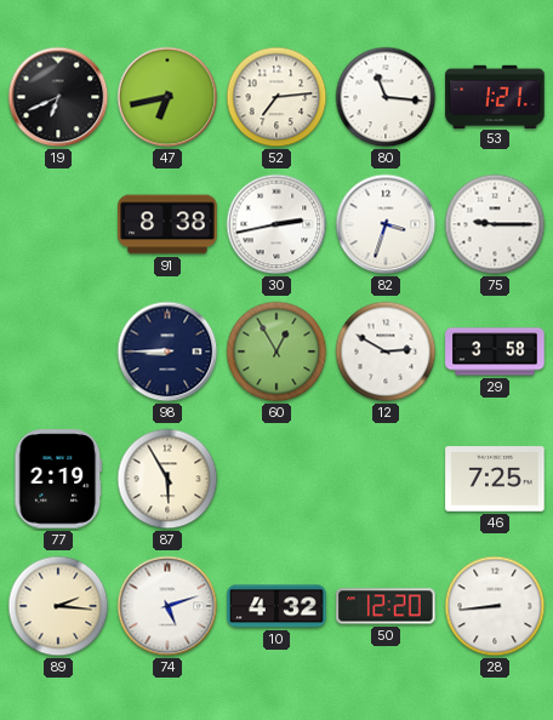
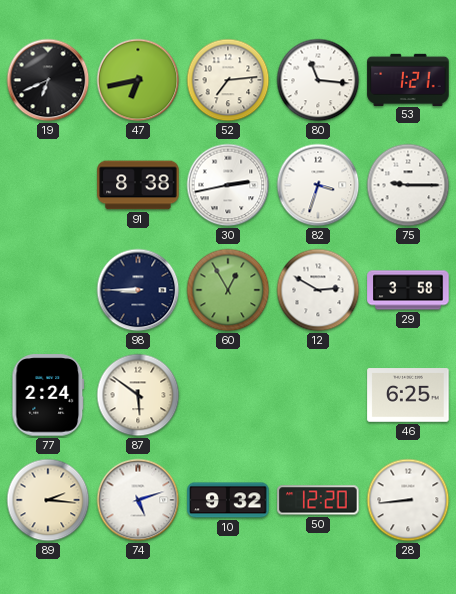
77: 2:19 -> 2:24
87: 5:55 -> 5:51
46: 7:25 -> 6:25
10: 4:32 -> 9:32
